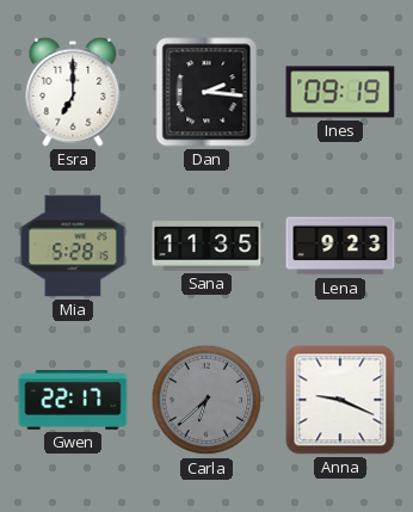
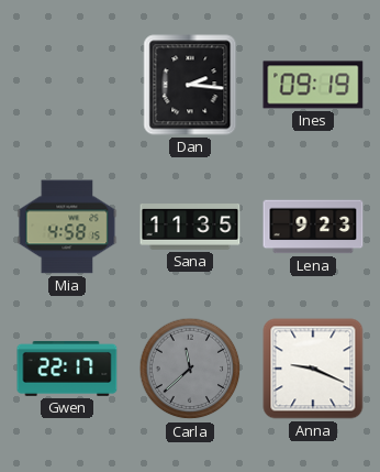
Esra: 7:00 -> none
Mia: 5:28 -> 4:58
Carla: 6:38 -> 11:38
